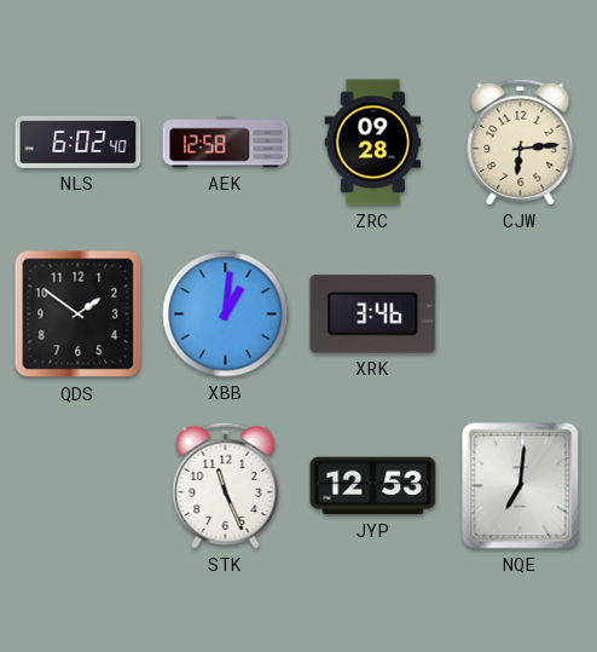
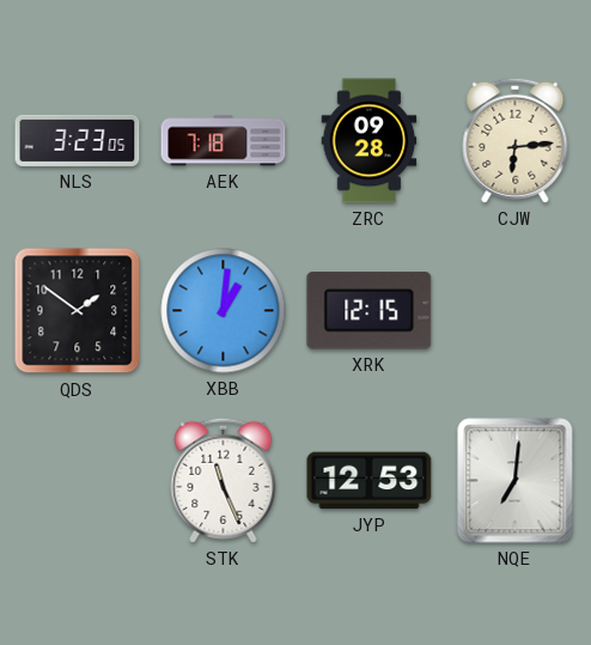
NLS: 6:02 -> 3:23
AEK: 12:58 -> 7:18
XRK: 3:46 -> 12:15
